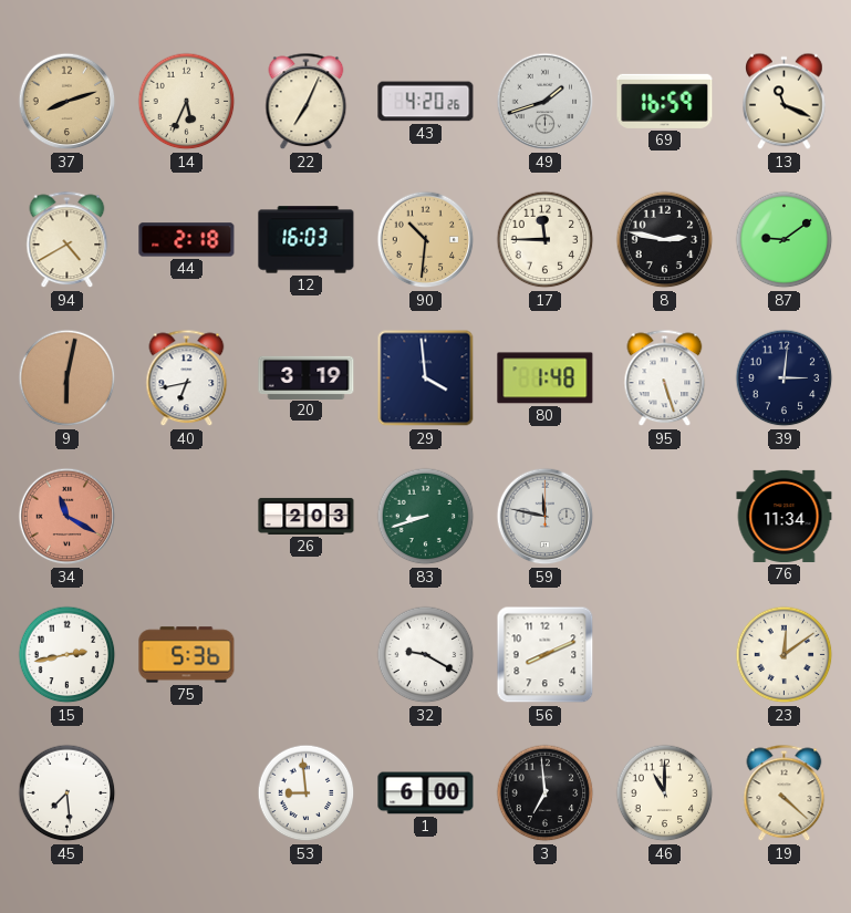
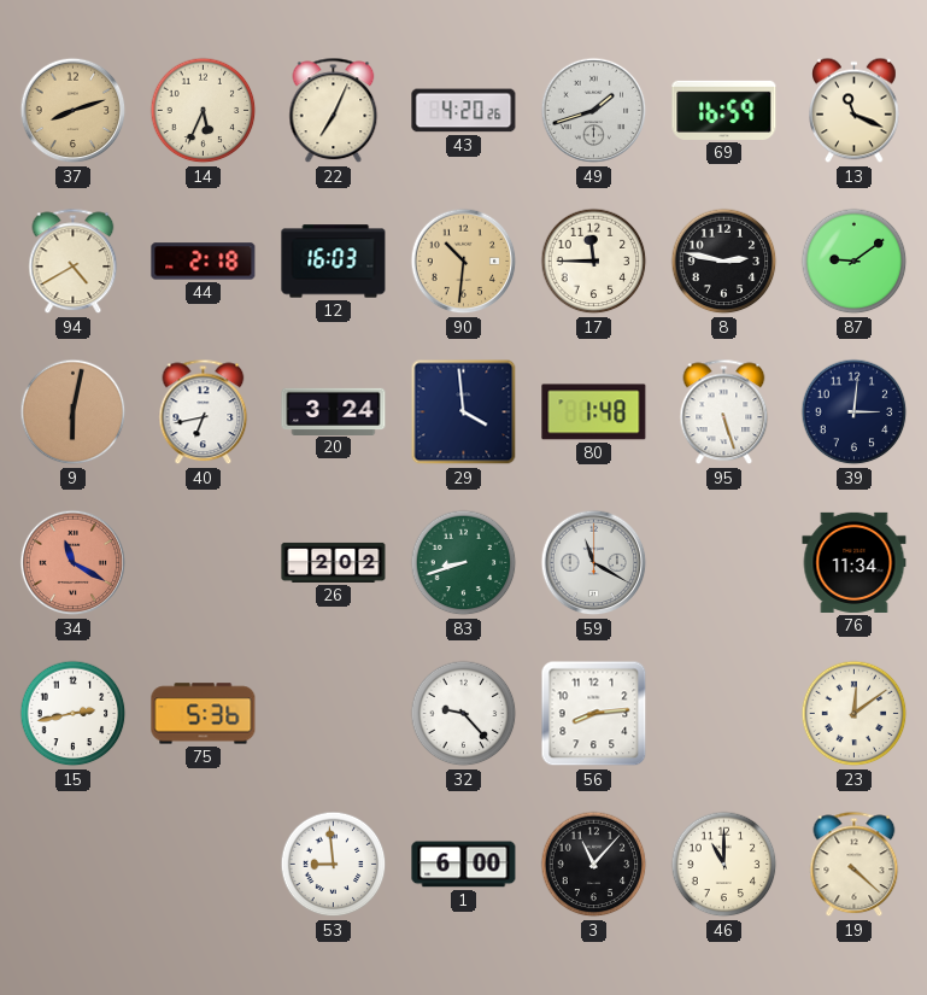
20: 3:19 -> 3:24
26: 2:03 -> 2:02
59: 11:47 -> 11:20
32: 9:20 -> 9:23
56: 8:11 -> 8:14
45: 7:29 -> none
3: 6:59 -> 11:07
